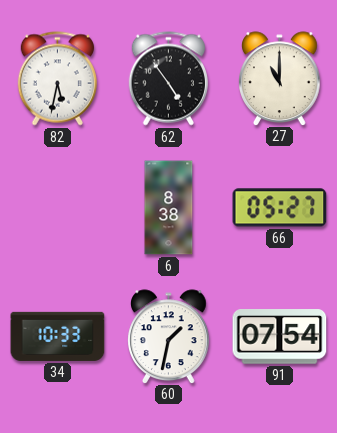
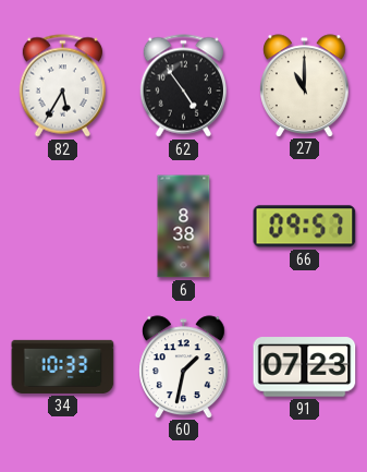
82: 5:32 -> 5:35
66: 05:27 -> 09:57
91: 07:54 -> 07:23
